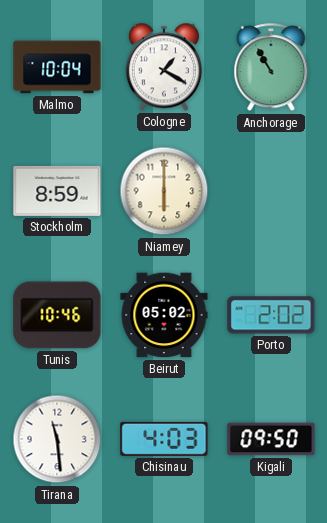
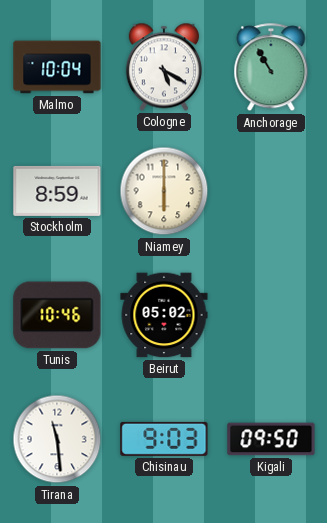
Cologne: 1:20 -> 5:20
Porto: 2:02 -> none
Chisinau: 4:03 -> 9:03
